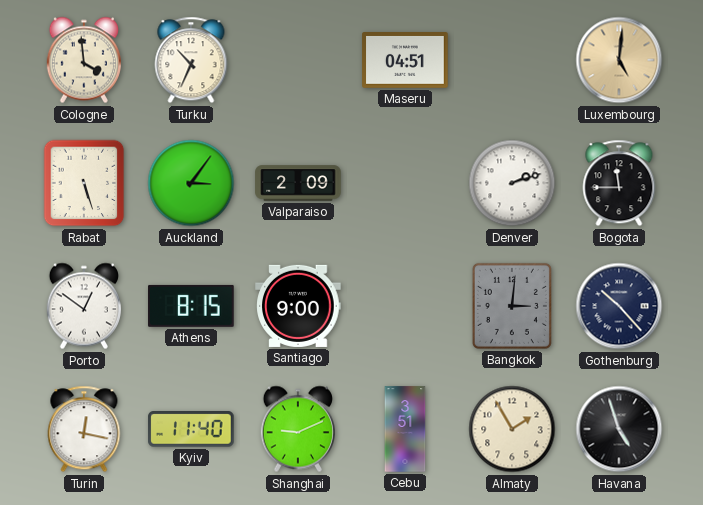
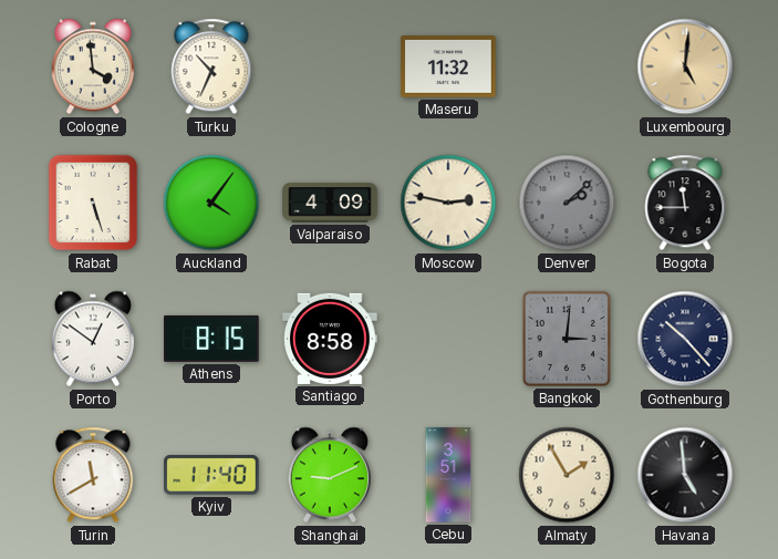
Maseru: 04:51 -> 11:32
Auckland: 3:06 -> 4:06
Valparaiso: 2:09 -> 4:09
Moscow: none -> 2:47
Denver: 2:12 -> 2:08
Denver dial: white -> grey
Santiago: 9:00 -> 8:58
Turin: 12:17 -> 11:40
Havana: 4:57 -> 4:59
